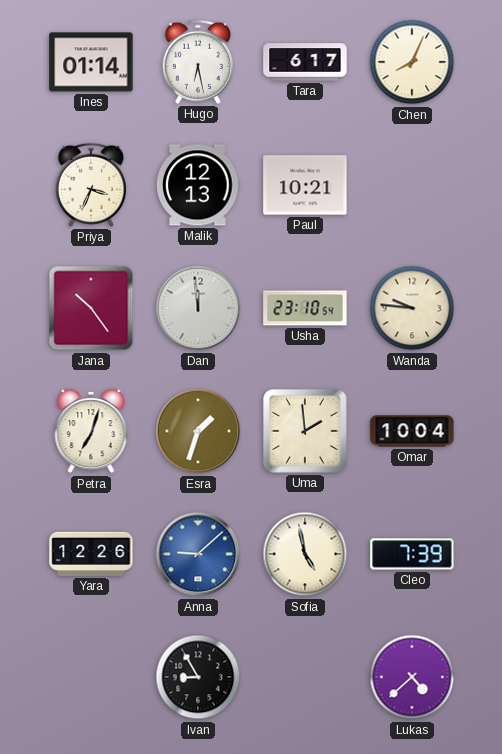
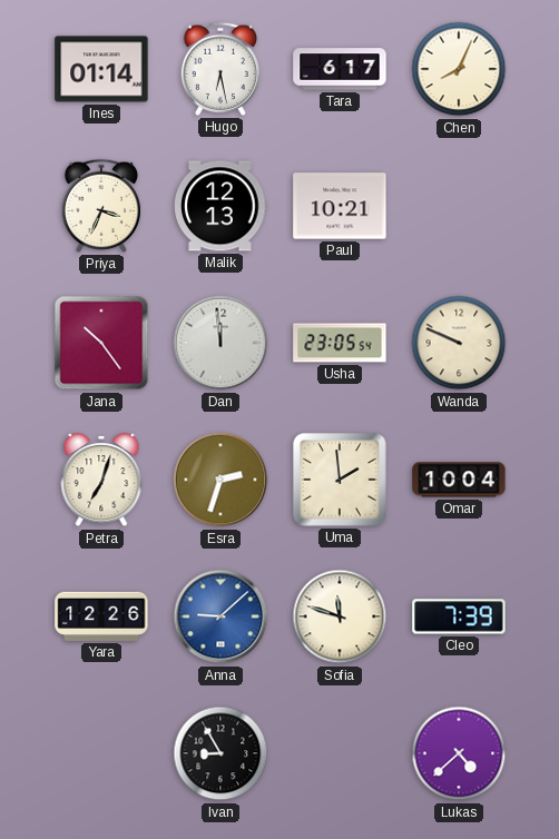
Usha: 23:10 -> 23:05
Wanda: 9:46 -> 9:49
Esra: 1:33 -> 2:33
Sofia: 4:58 -> 11:48
